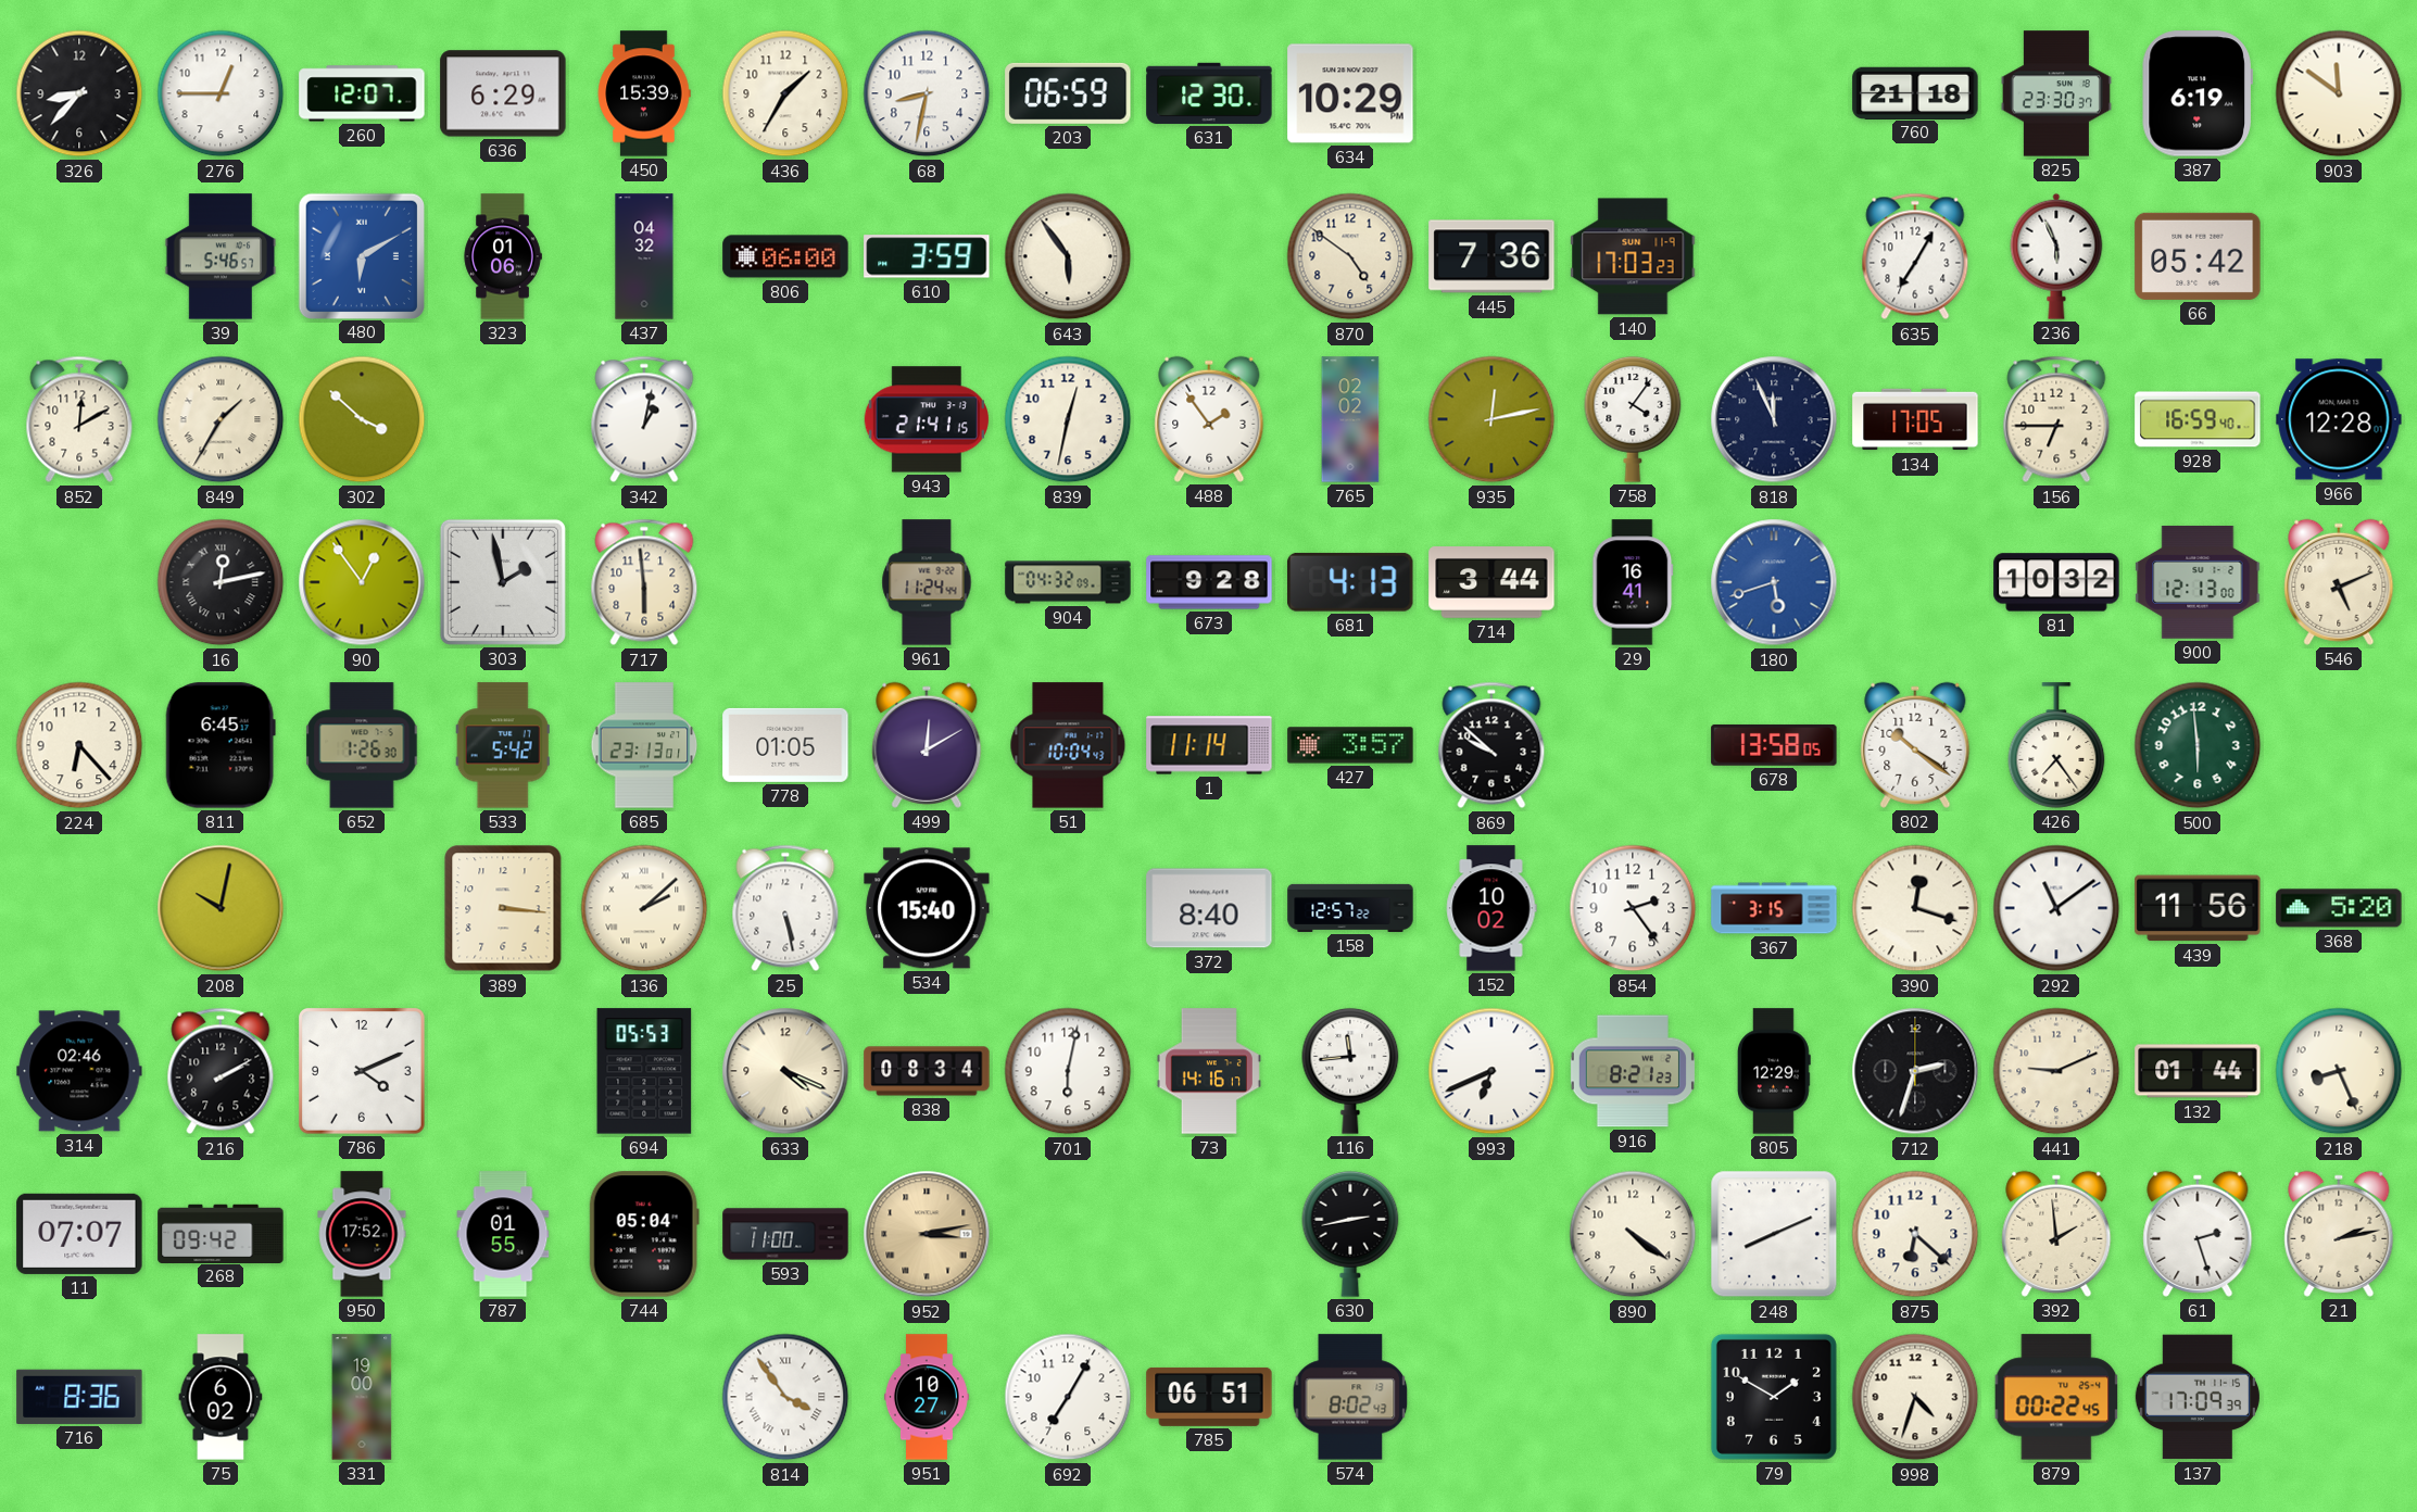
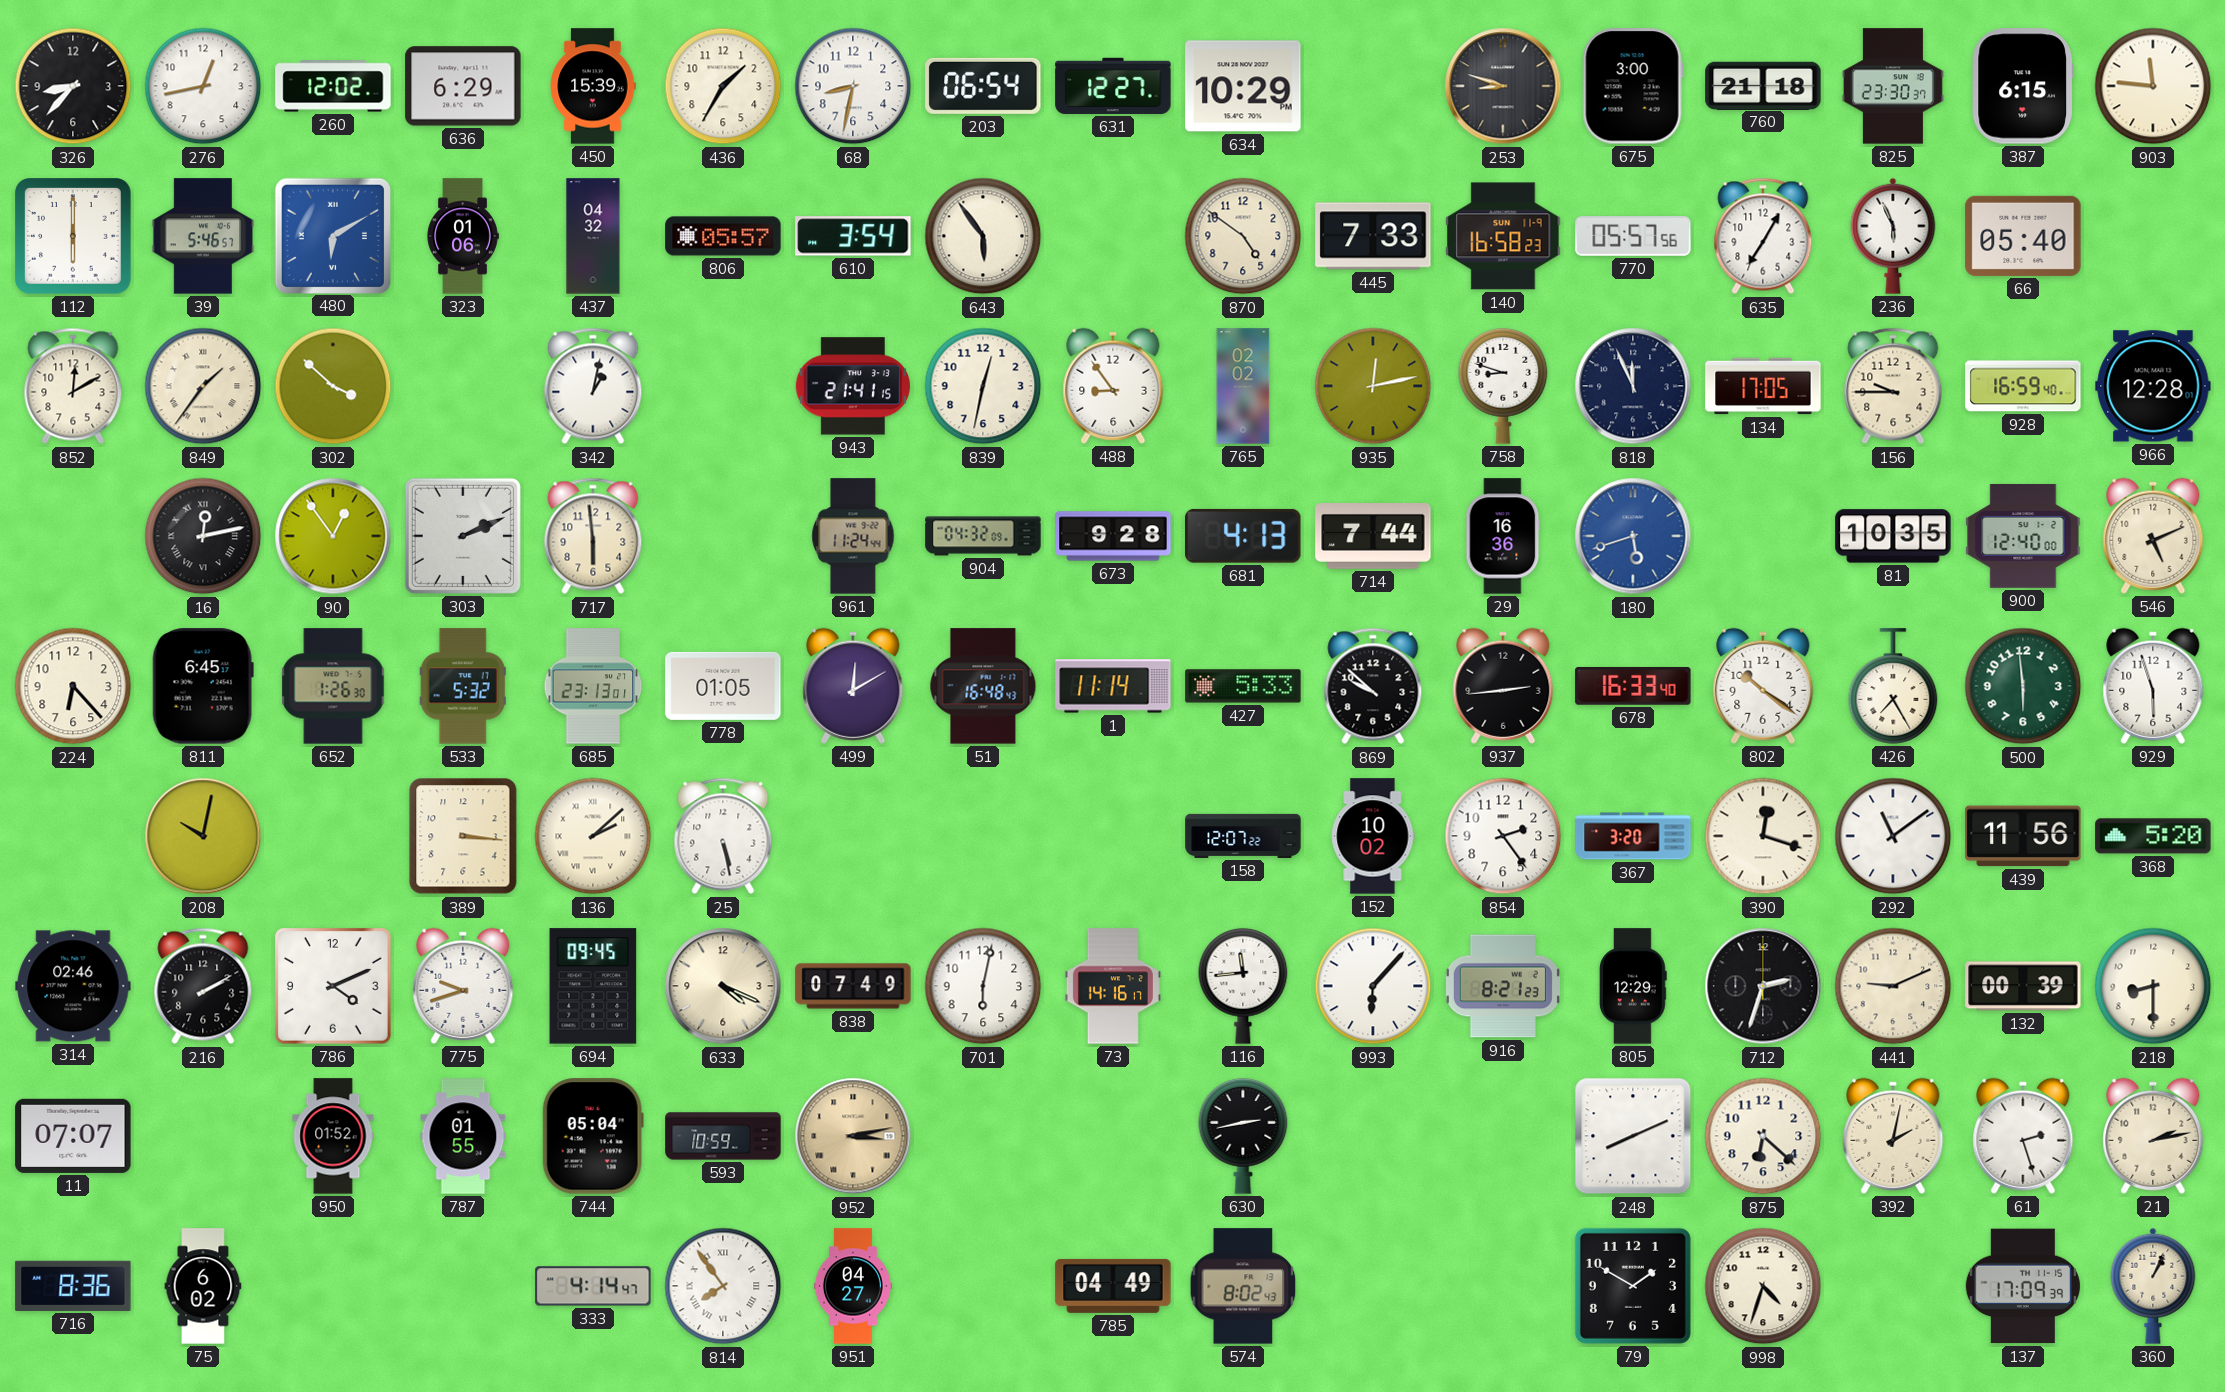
276: 12:45 -> 12:43
260: 12:07 -> 12:02
203: 06:59 -> 06:54
631: 12:30 -> 12:27
253: none -> 8:48
675: none -> 3:00
387: 6:19 -> 6:15
903: 11:51 -> 11:46
112: none -> 6:00
806: 06:00 -> 05:57
610: 3:59 -> 3:54
445: 7:36 -> 7:33
140: 17:03 -> 16:58
770: none -> 05:57
66: 05:42 -> 05:40
849: 1:35 -> 1:36
488: 1:54 -> 8:54
758: 4:06 -> 8:48
156: 6:45 -> 9:45
303: 1:58 -> 2:11
714: 3:44 -> 7:44
29: 16:41 -> 16:36
81: 10:32 -> 10:35
900: 12:13 -> 12:40
533: 5:42 -> 5:32
51: 10:04 -> 16:48
427: 3:57 -> 5:33
937: none -> 2:44
678: 13:58 -> 16:33
426: 7:24 -> 7:25
929: none -> 5:57
534: 15:40 -> none
372: 8:40 -> none
158: 12:57 -> 12:07
367: 3:15 -> 3:20
775: none -> 9:42
694: 05:53 -> 09:45
838: 08:34 -> 07:49
993: 6:41 -> 6:07
132: 01:44 -> 00:39
218: 8:26 -> 8:30
268: 09:42 -> none
950: 17:52 -> 01:52
593: 11:00 -> 10:59
890: 4:21 -> none
392: 1:59 -> 2:02
331: 19:00 -> none
333: none -> 4:14
814: 3:54 -> 7:54
951: 10:27 -> 04:27
692: 7:05 -> none
785: 06:51 -> 04:49
879: 00:22 -> none
360: none -> 1:04
